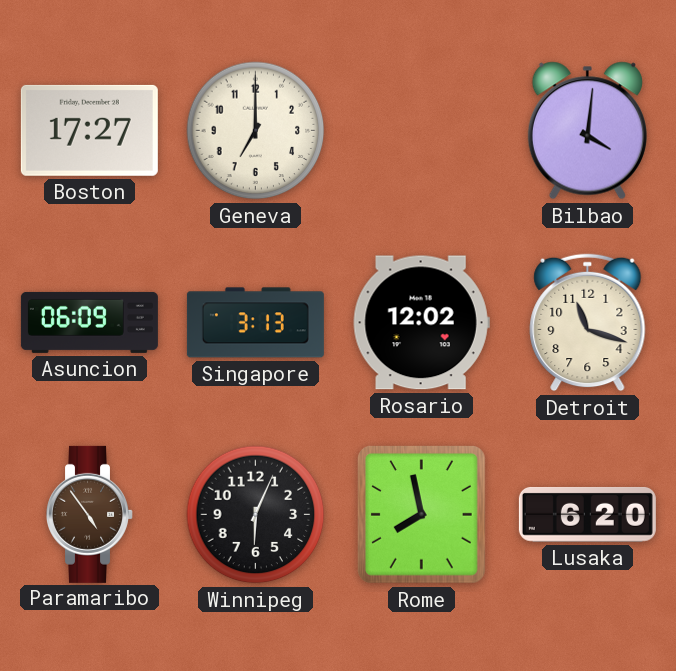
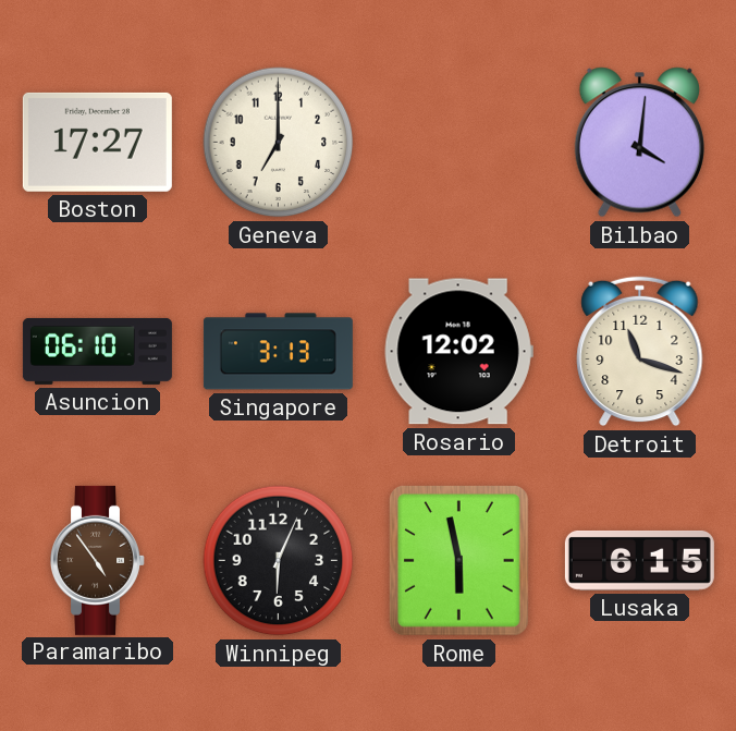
Asuncion: 06:09 -> 06:10
Rome: 7:58 -> 5:58
Lusaka: 6:20 -> 6:15
